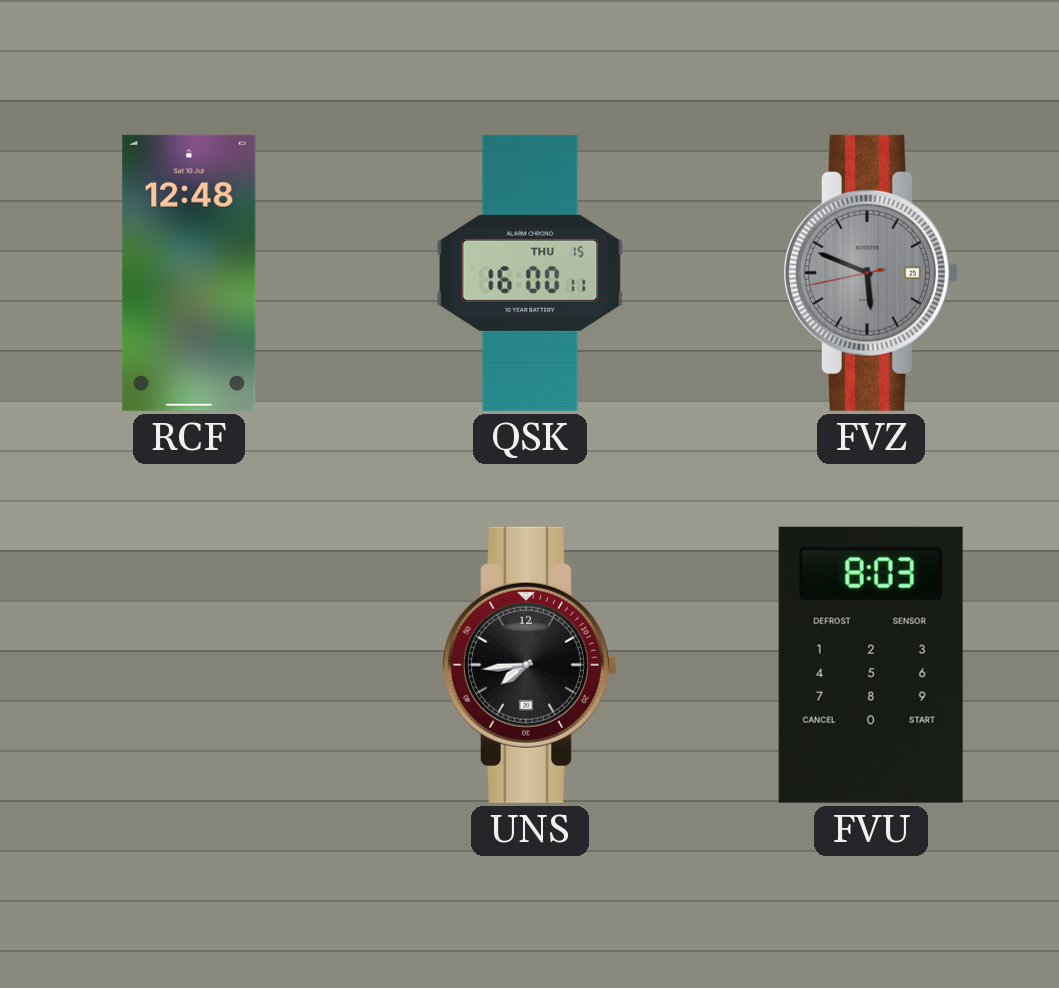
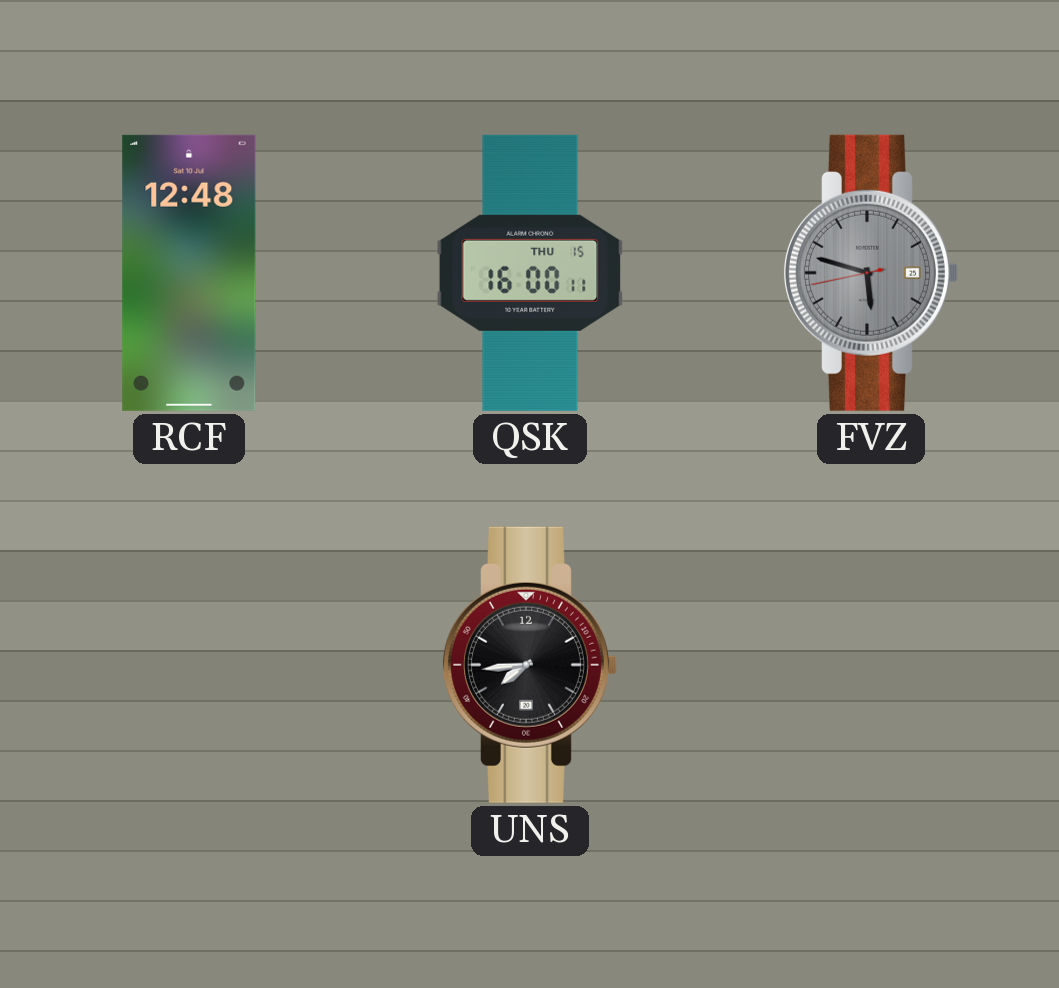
FVZ: 5:48 -> 5:47
FVU: 8:03 -> none
